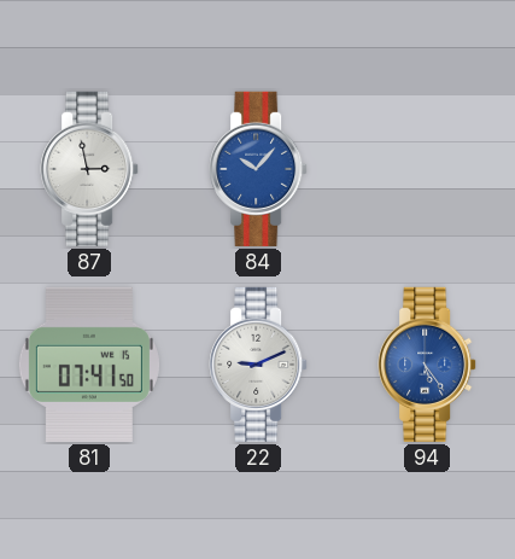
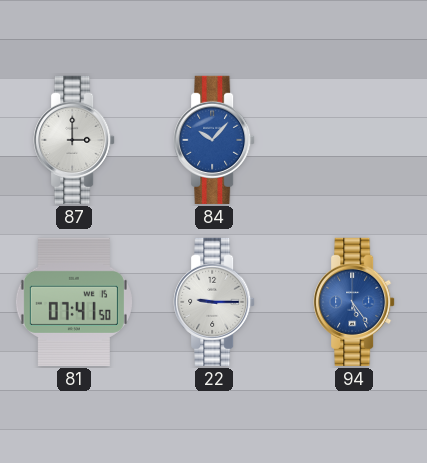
87: 2:58 -> 3:00
22: 9:11 -> 9:15
